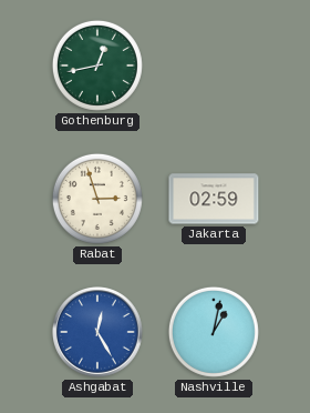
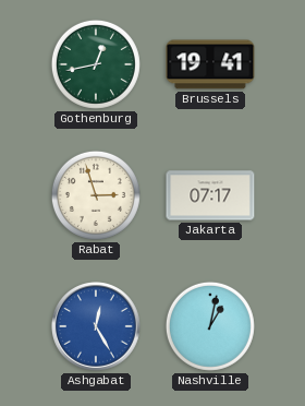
Brussels: none -> 19:41
Jakarta: 02:59 -> 07:17
